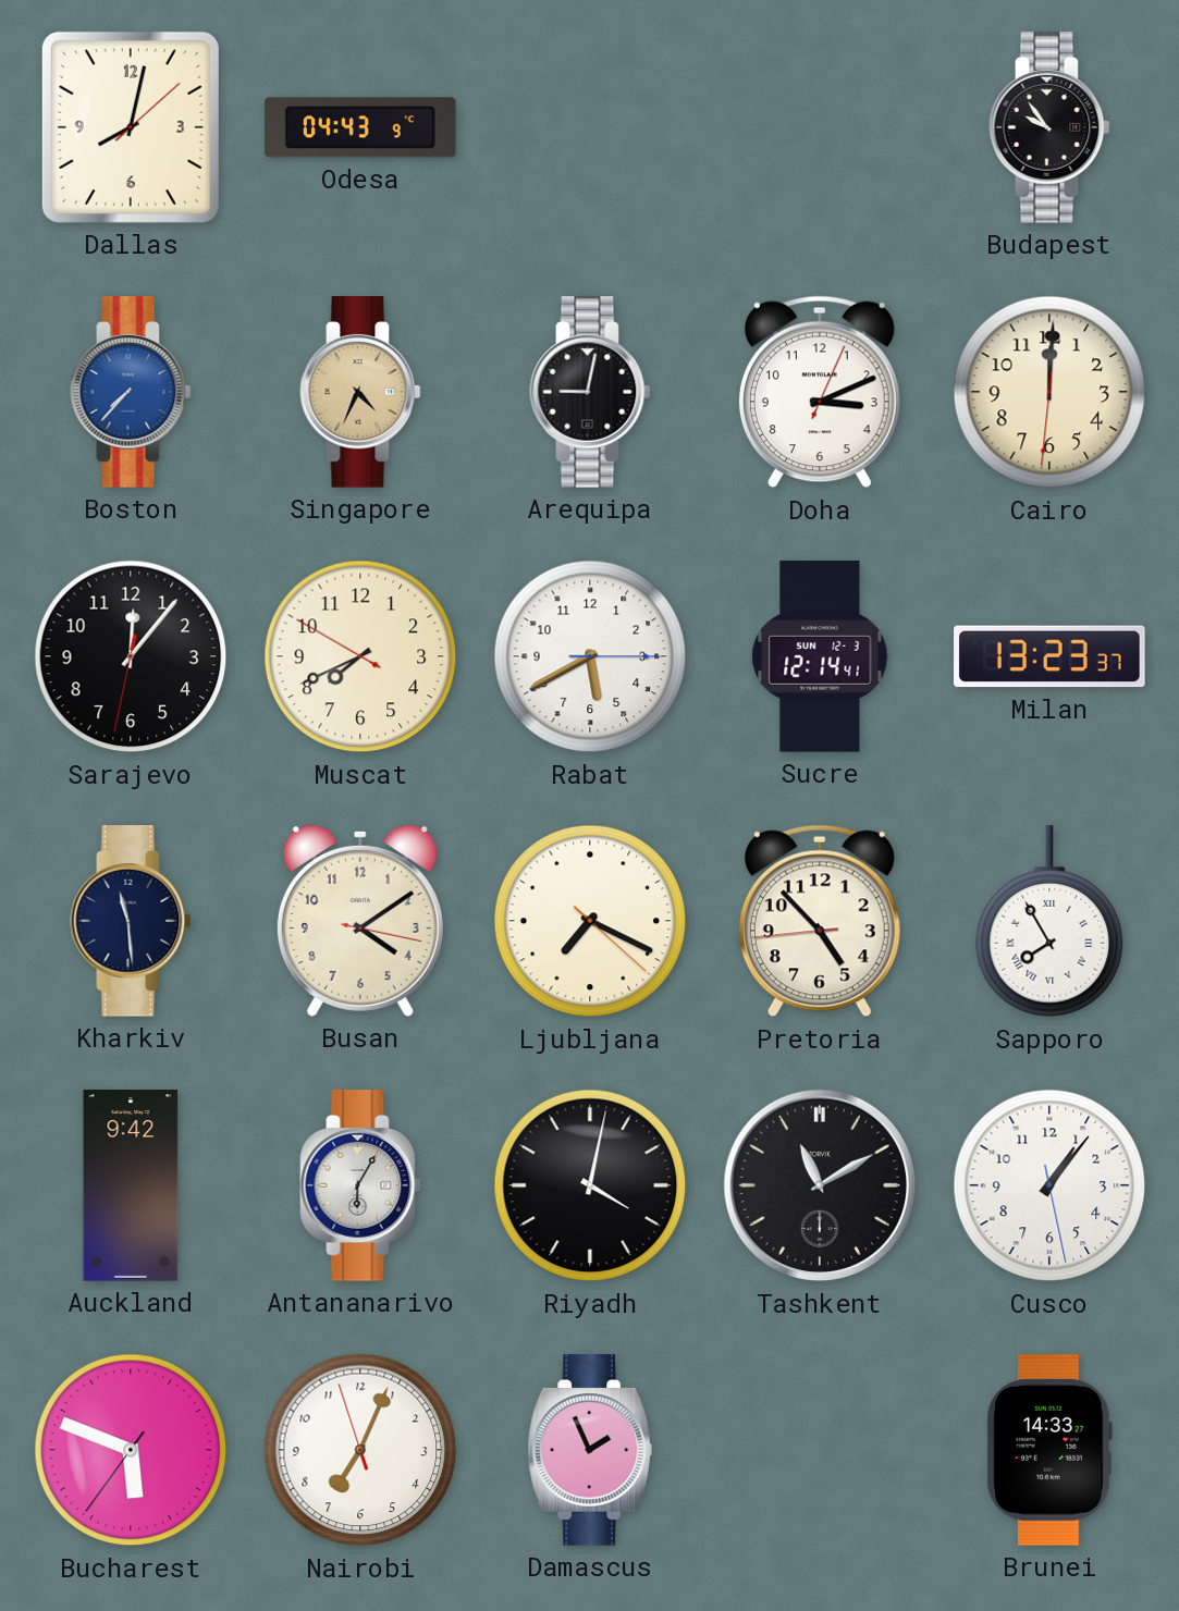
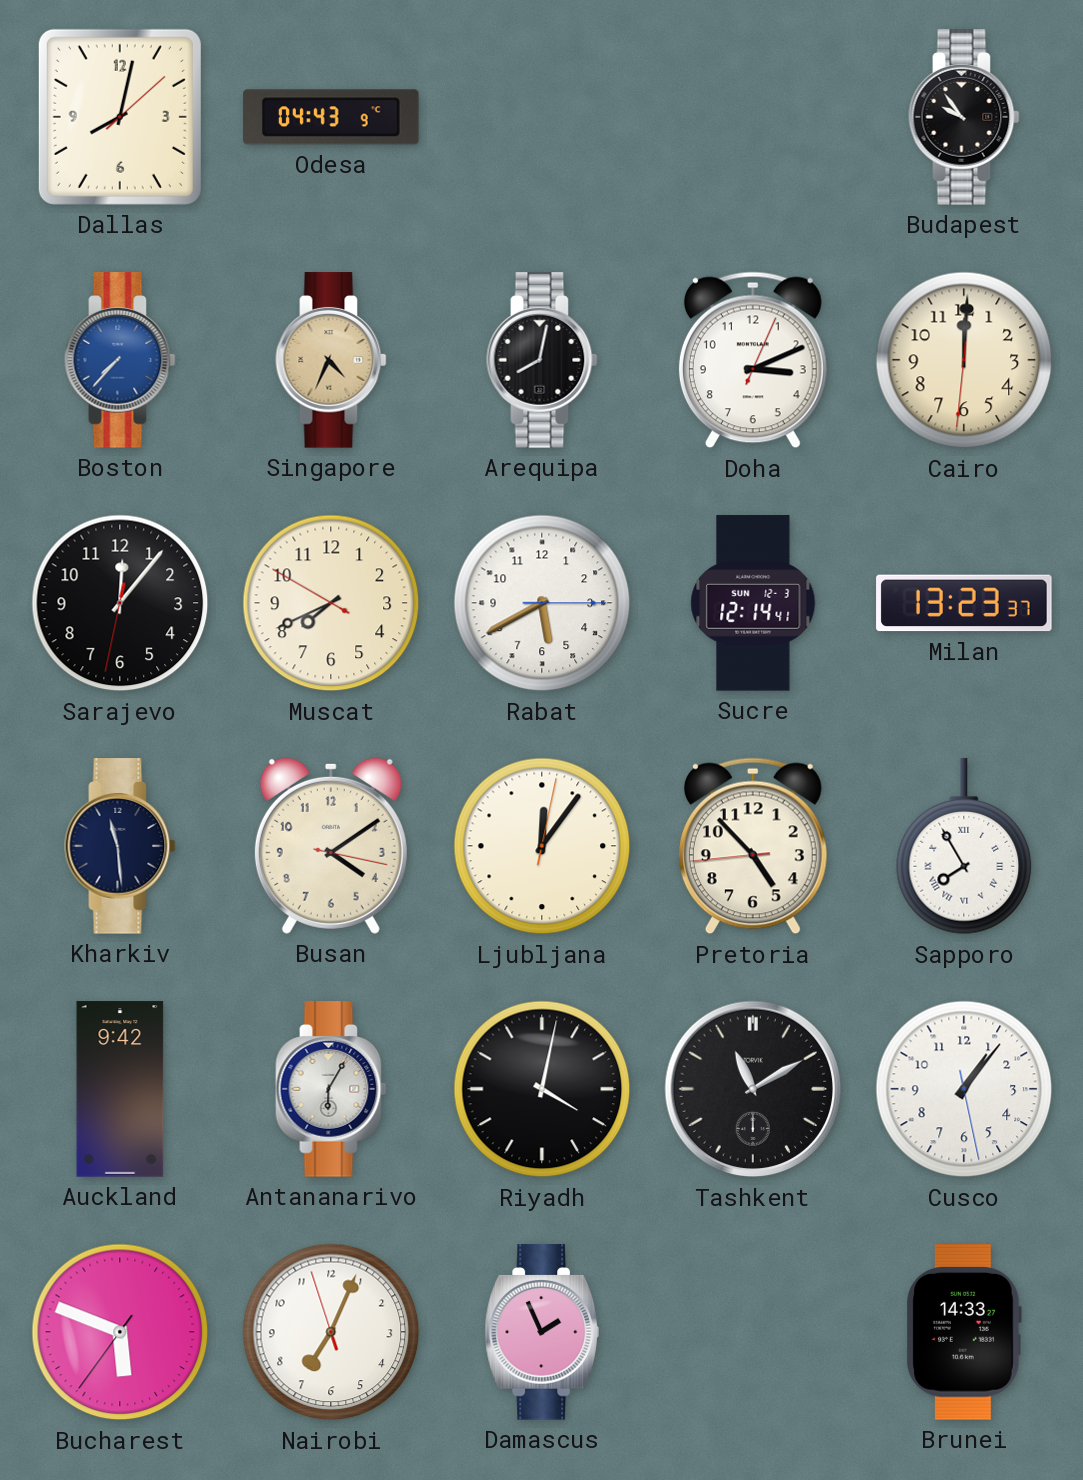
Arequipa: 9:02 -> 8:02
Ljubljana: 7:19 -> 12:06
